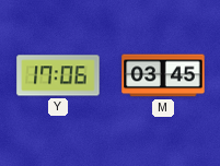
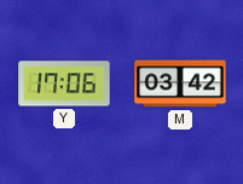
M: 03:45 -> 03:42
